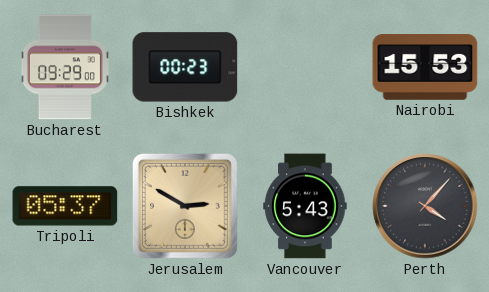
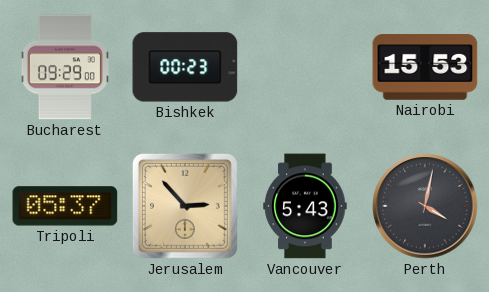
Jerusalem: 2:50 -> 2:53
Perth: 4:07 -> 4:02
